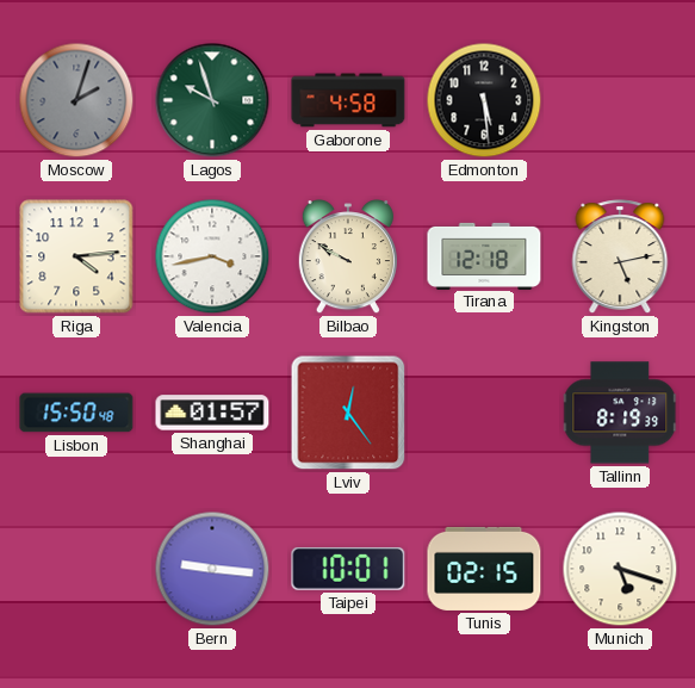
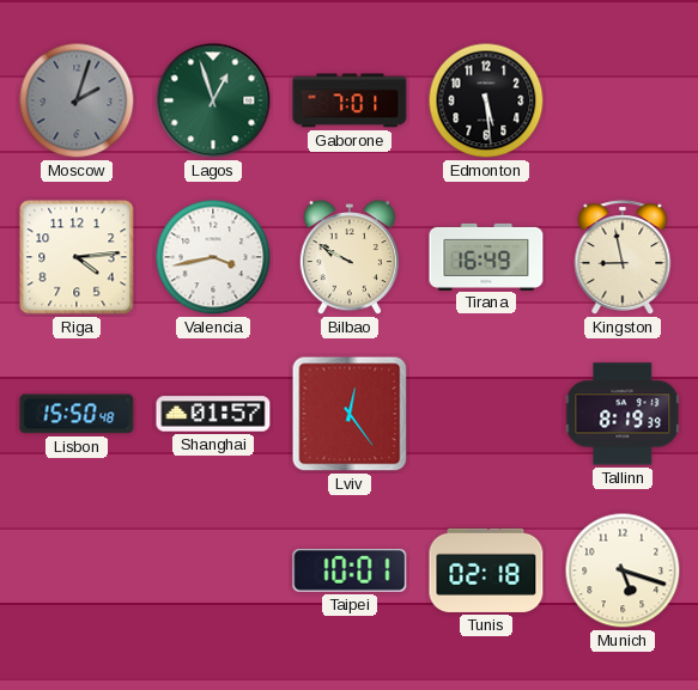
Lagos: 9:57 -> 12:57
Gaborone: 4:58 -> 7:01
Tirana: 12:18 -> 16:49
Kingston: 5:13 -> 8:58
Bern: 9:16 -> none
Tunis: 02:15 -> 02:18
